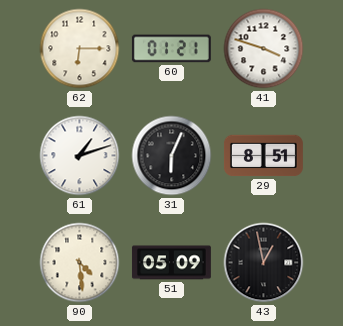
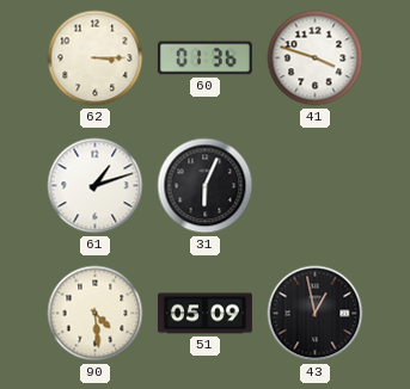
62: 6:15 -> 3:15
60: 01:21 -> 01:36
29: 8:51 -> none
